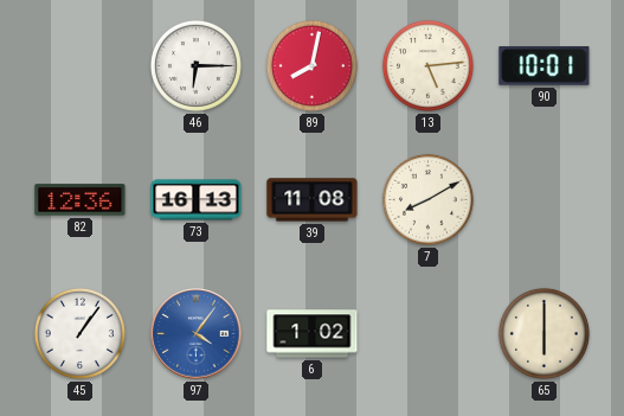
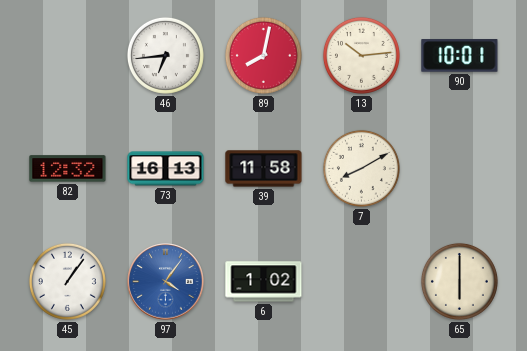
46: 6:15 -> 6:44
13: 5:14 -> 10:14
82: 12:36 -> 12:32
39: 11:08 -> 11:58
